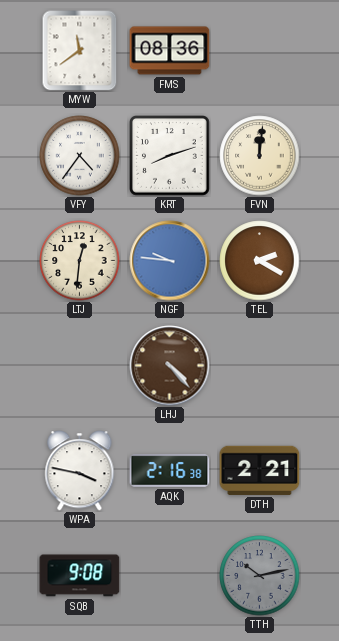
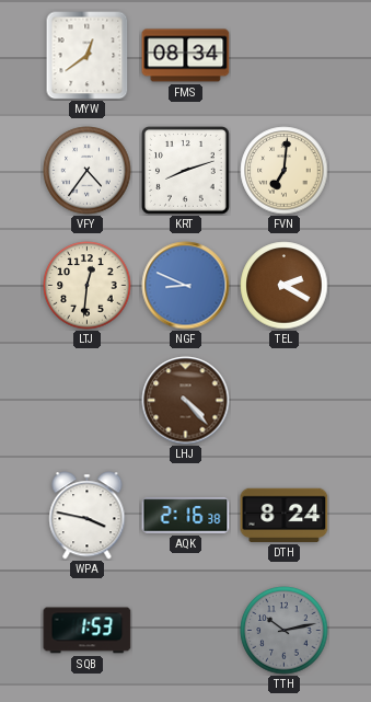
MYW: 11:39 -> 12:39
FMS: 08:36 -> 08:34
FVN: 12:01 -> 7:01
NGF: 9:46 -> 8:49
DTH: 2:21 -> 8:24
SQB: 9:08 -> 1:53
